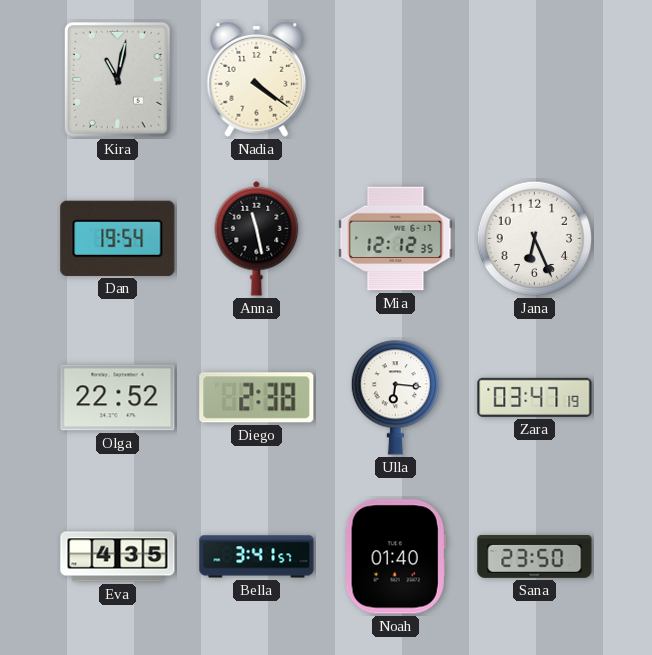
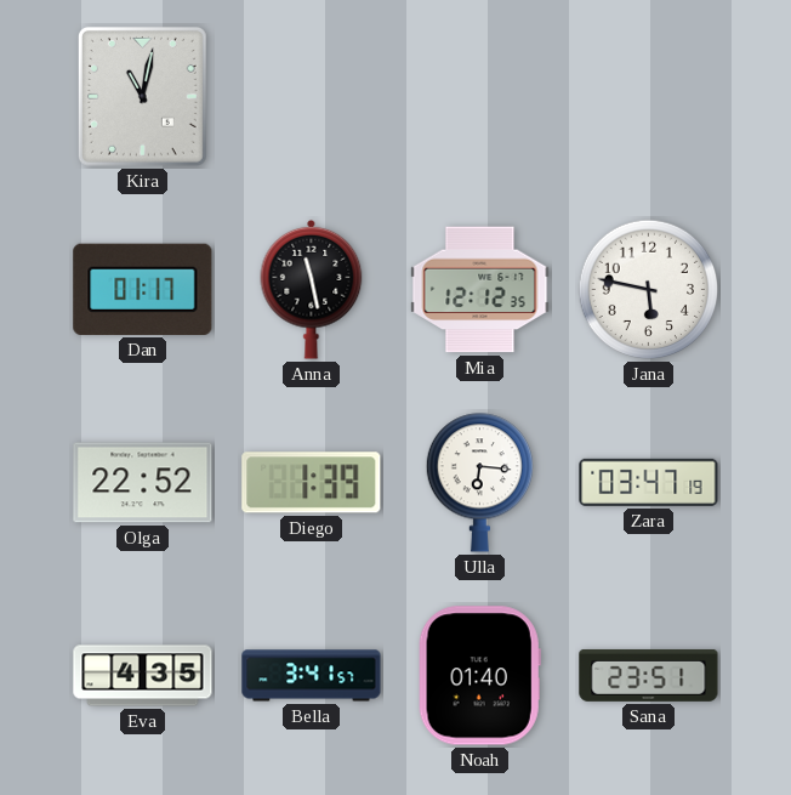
Nadia: 4:21 -> none
Dan: 19:54 -> 01:17
Jana: 6:26 -> 5:47
Diego: 2:38 -> 1:39
Sana: 23:50 -> 23:51
